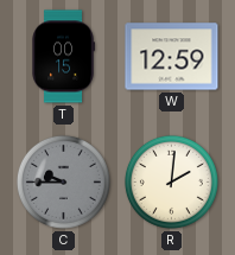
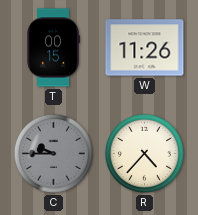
W: 12:59 -> 11:26
R: 2:01 -> 4:37
